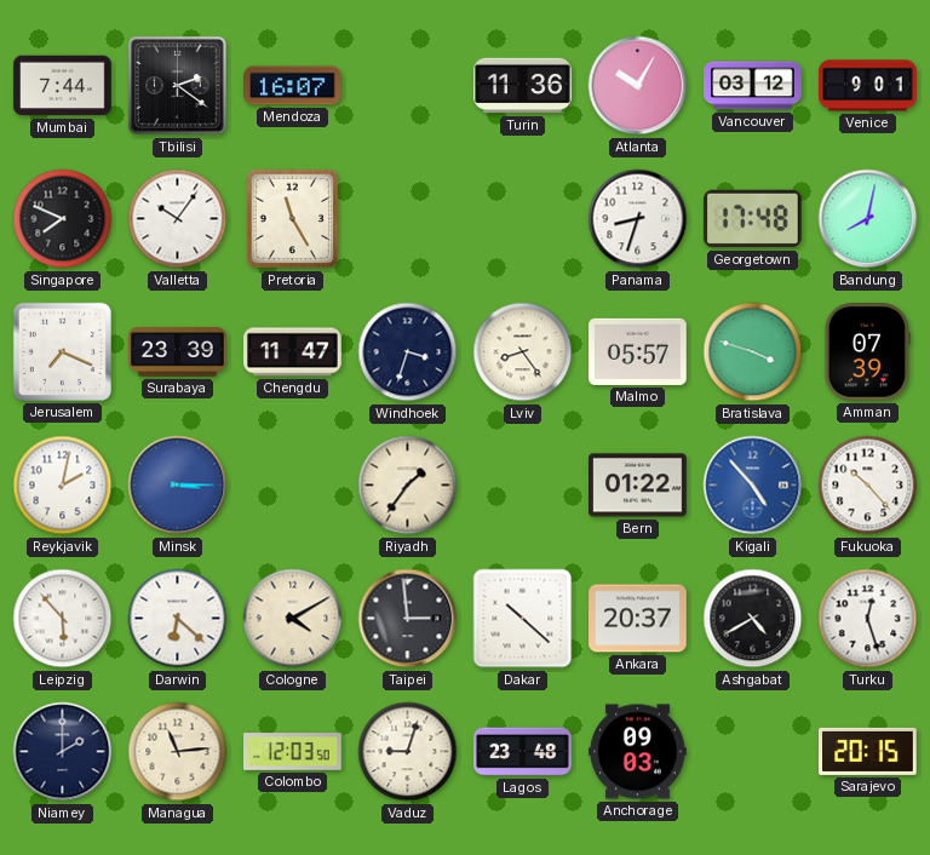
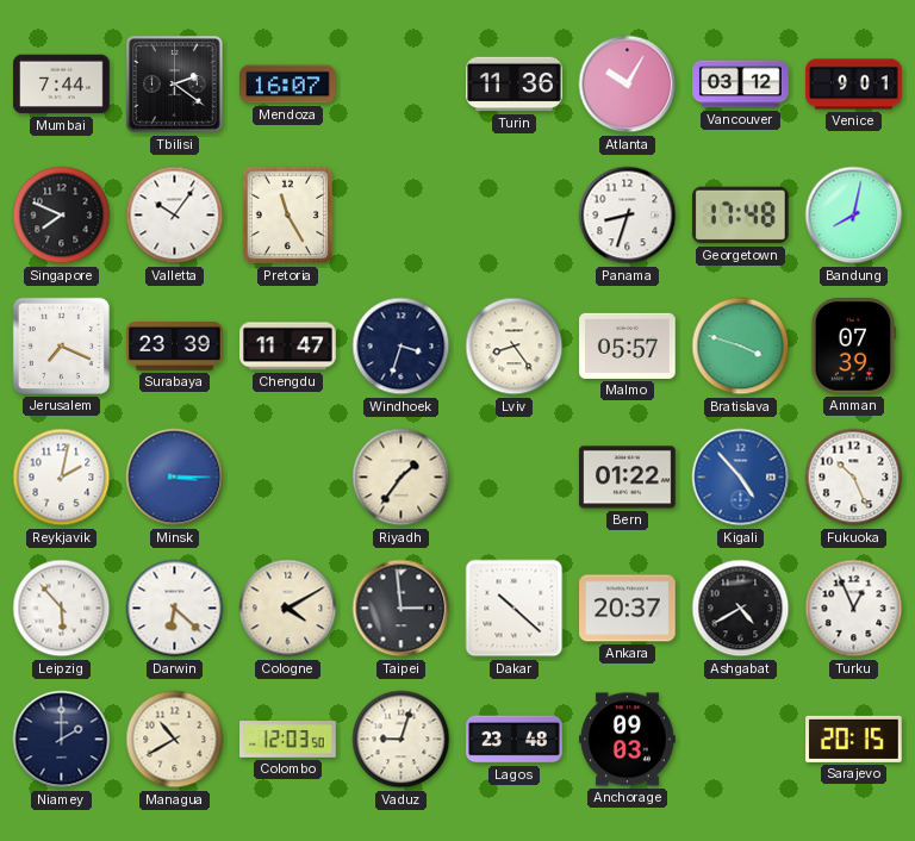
Fukuoka: 10:23 -> 10:26
Turku: 12:27 -> 12:56
Managua: 11:14 -> 10:40
